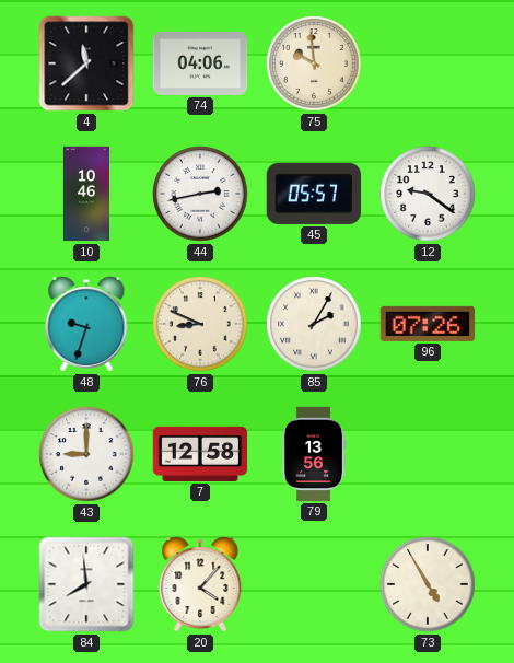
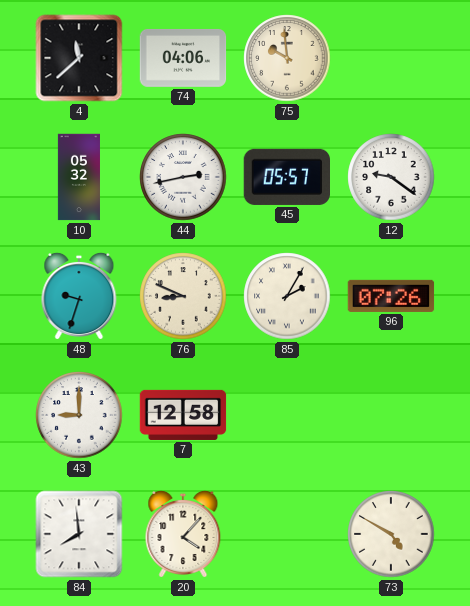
10: 10:46 -> 05:32
79: 13:56 -> none
73: 4:55 -> 4:50
